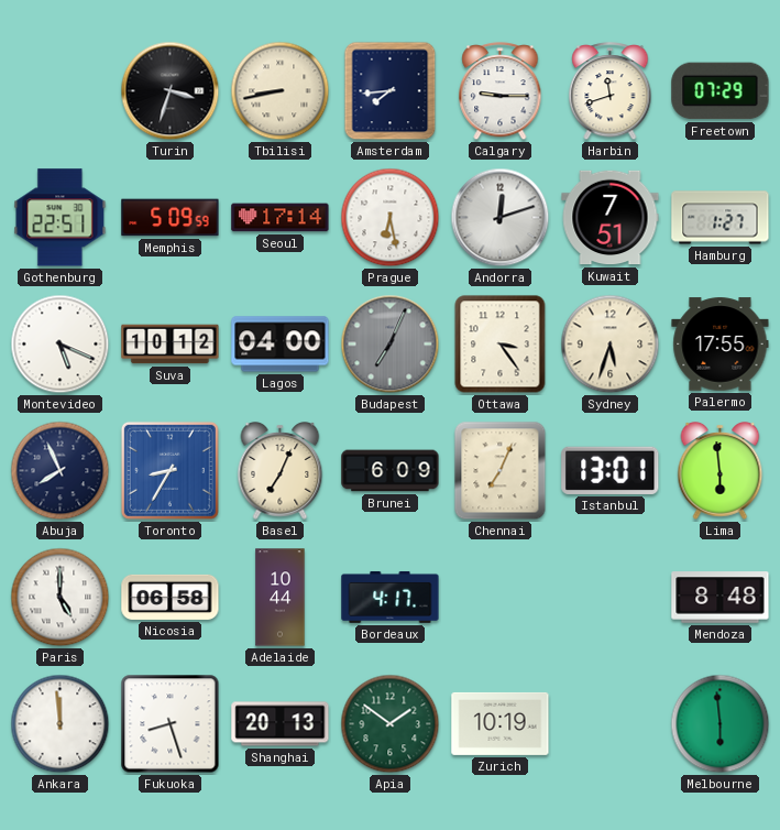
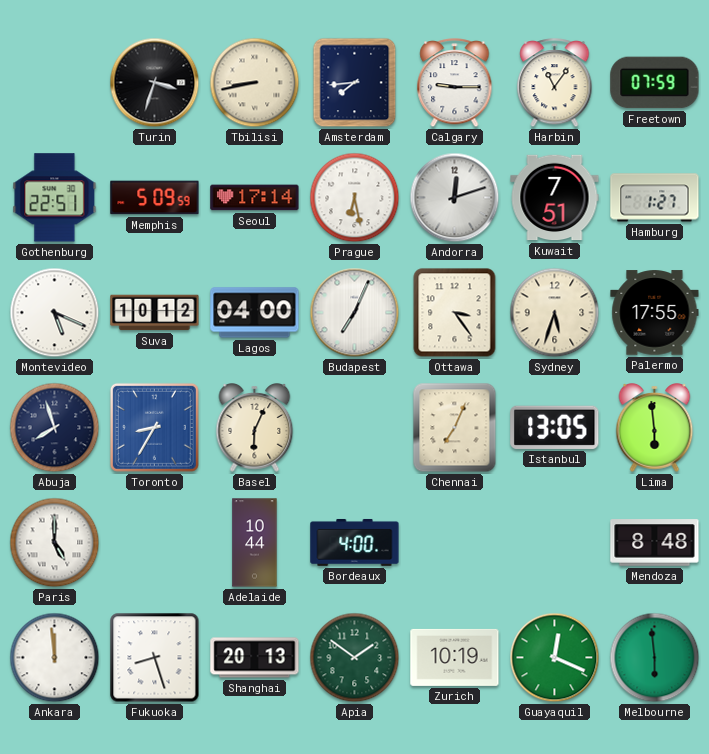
Harbin: 11:42 -> 11:06
Freetown: 07:29 -> 07:59
Budapest dial: grey -> white
Abuja: 7:56 -> 7:57
Basel: 7:04 -> 6:04
Brunei: 6:09 -> none
Istanbul: 13:01 -> 13:05
Nicosia: 06:58 -> none
Bordeaux: 4:17 -> 4:00
Guayaquil: none -> 12:19
